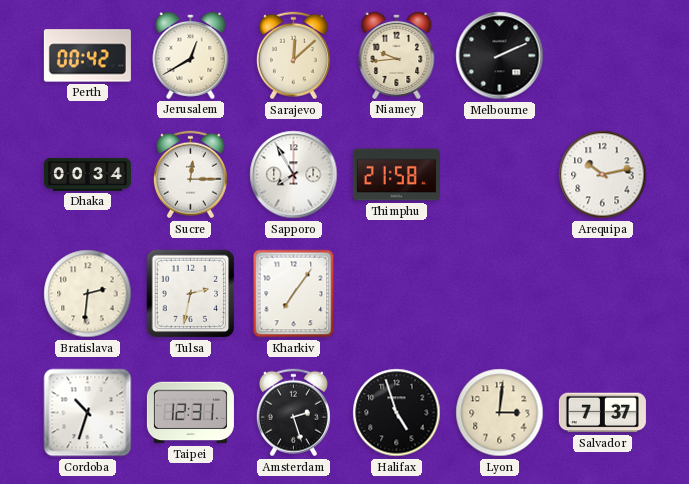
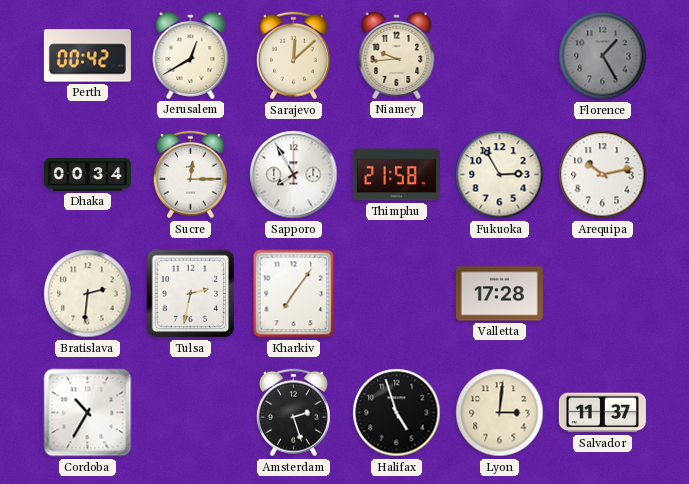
Melbourne: 2:11 -> none
Florence: none -> 1:25
Fukuoka: none -> 2:55
Valletta: none -> 17:28
Cordoba: 10:33 -> 10:35
Taipei: 12:31 -> none
Salvador: 7:37 -> 11:37
